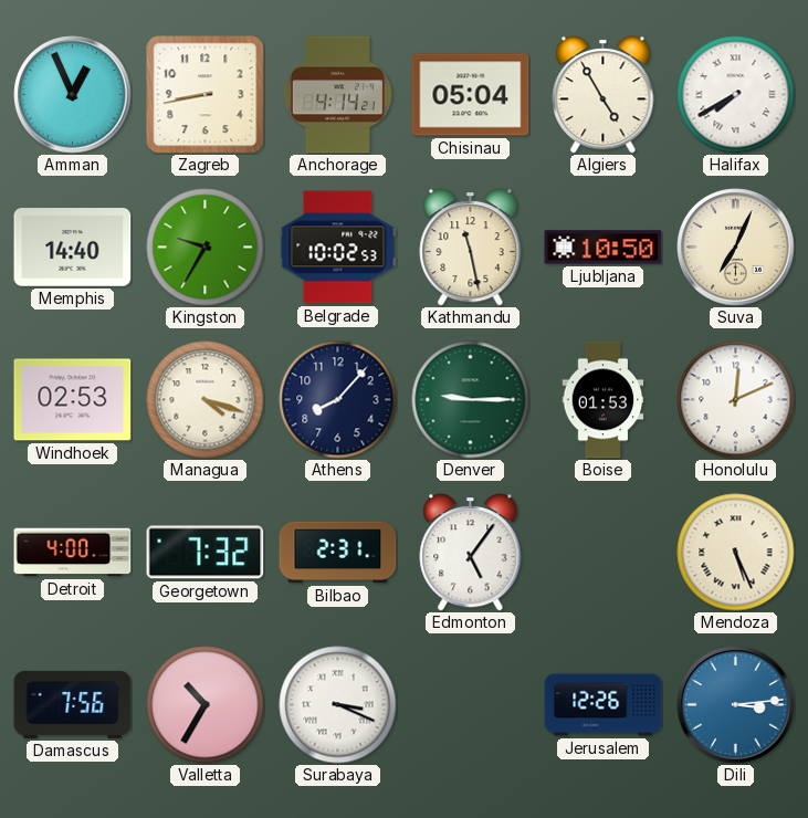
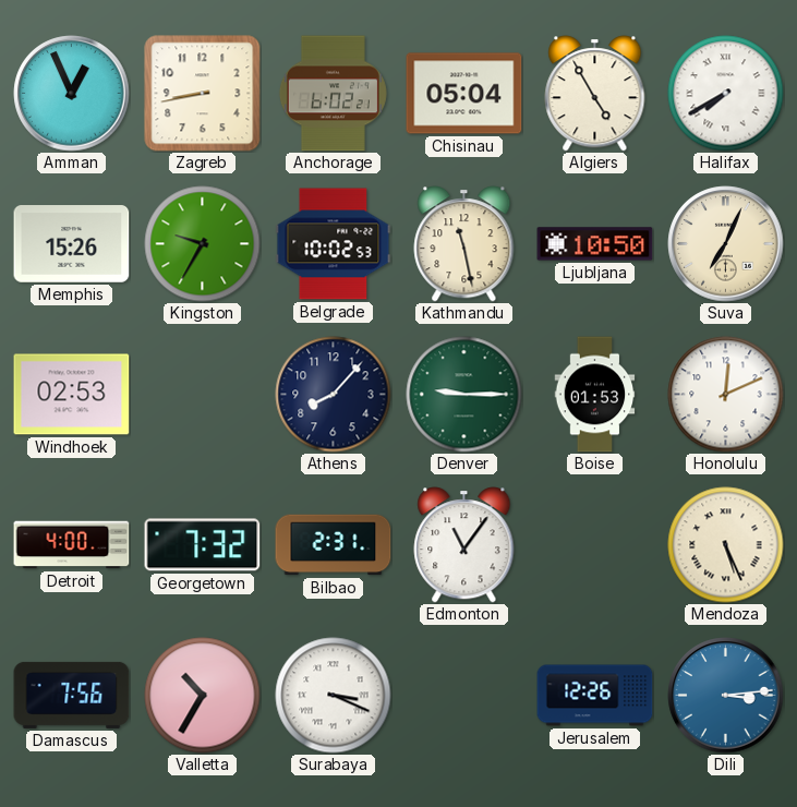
Anchorage: 4:14 -> 6:02
Memphis: 14:40 -> 15:26
Managua: 4:18 -> none
Edmonton: 5:06 -> 11:06
